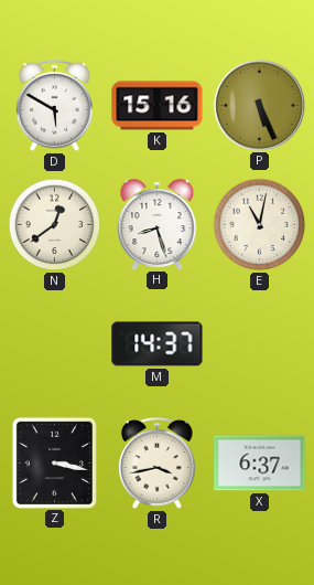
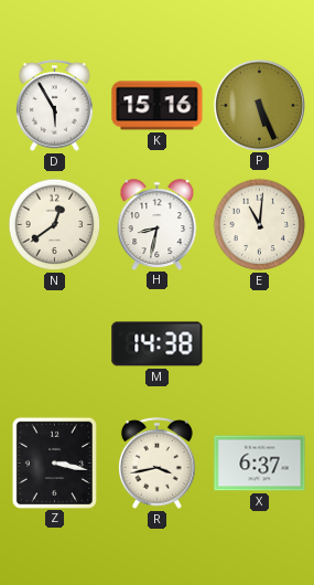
D: 5:50 -> 5:55
H: 8:27 -> 8:32
E: 11:02 -> 11:01
M: 14:37 -> 14:38
